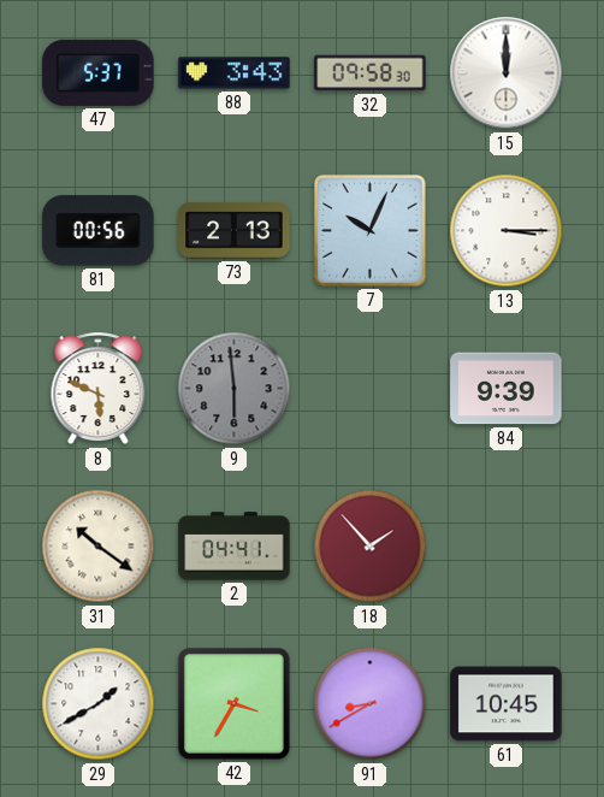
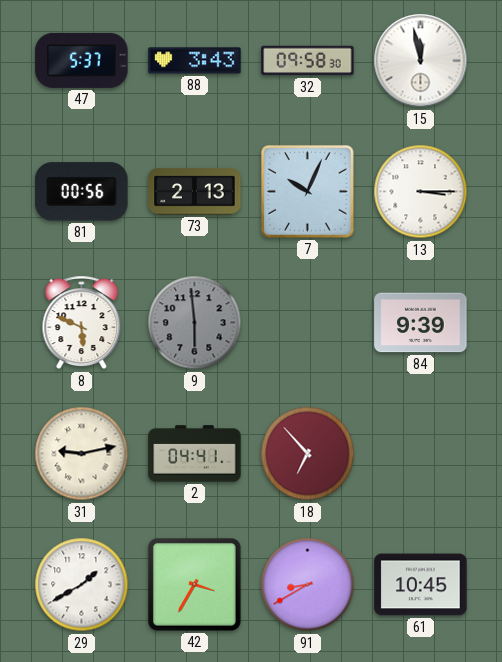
15: 12:00 -> 11:58
31: 10:21 -> 9:13
18: 1:53 -> 6:53
